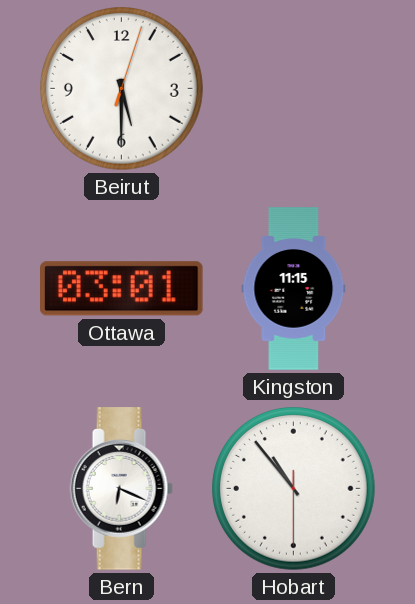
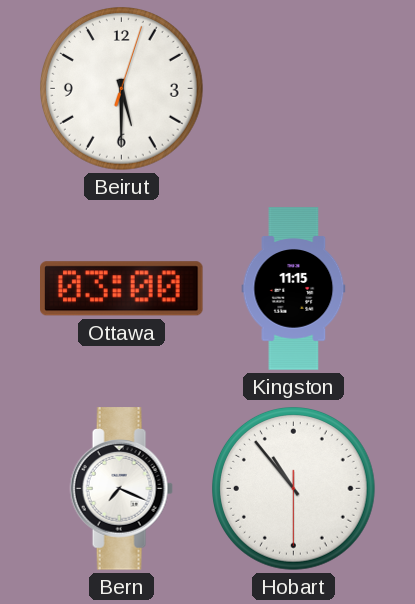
Ottawa: 03:01 -> 03:00
Bern: 6:19 -> 7:19
